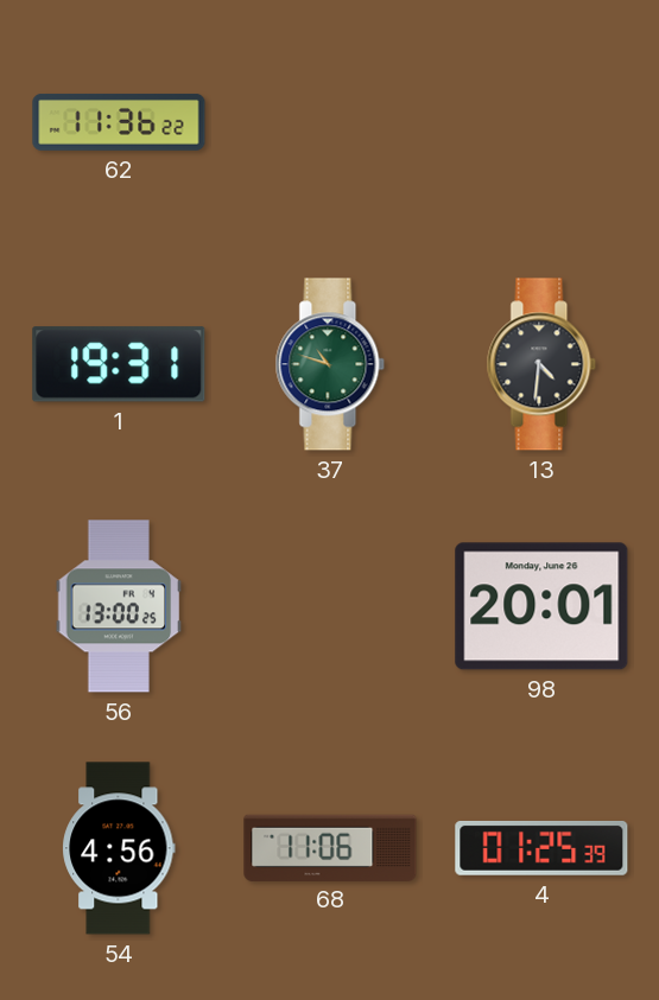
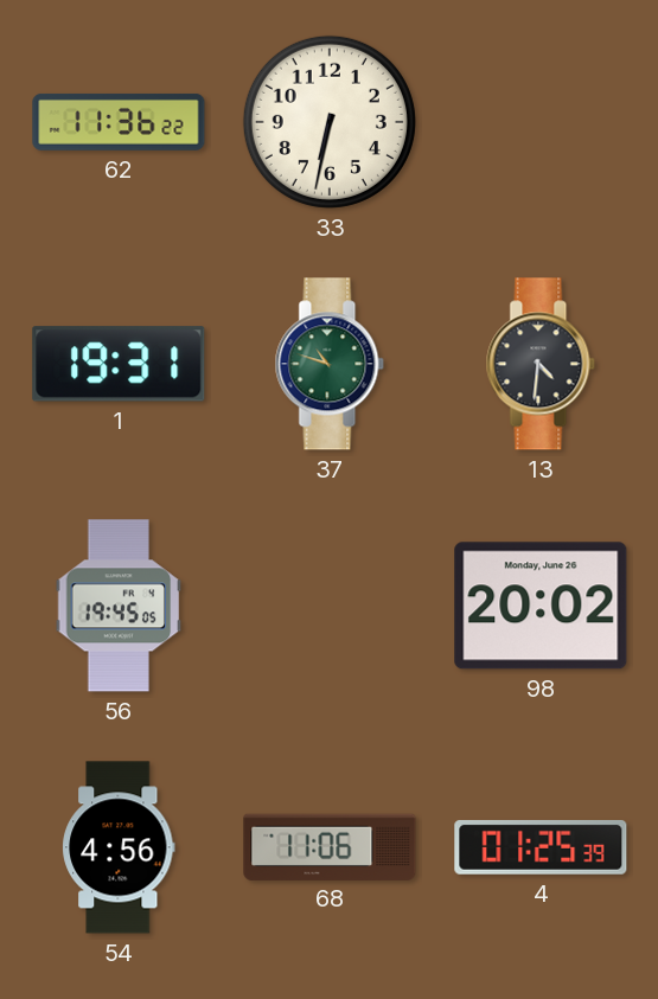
33: none -> 6:32
56: 13:00 -> 19:45
98: 20:01 -> 20:02
